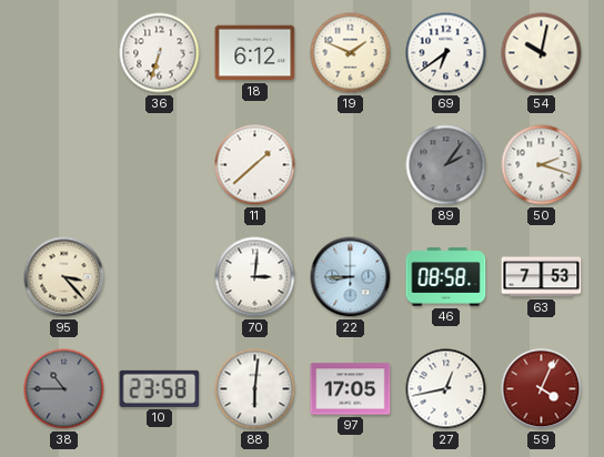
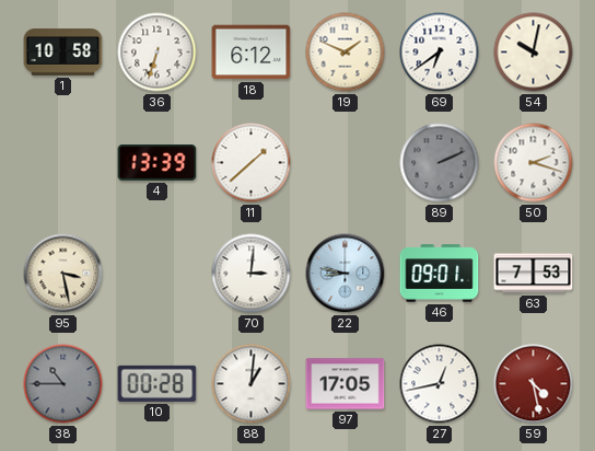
1: none -> 10:58
4: none -> 13:39
89: 2:06 -> 2:11
95: 3:23 -> 3:28
22: 8:45 -> 8:47
46: 08:58 -> 09:01
10: 23:58 -> 00:28
88: 6:01 -> 1:01
59: 4:04 -> 4:28
